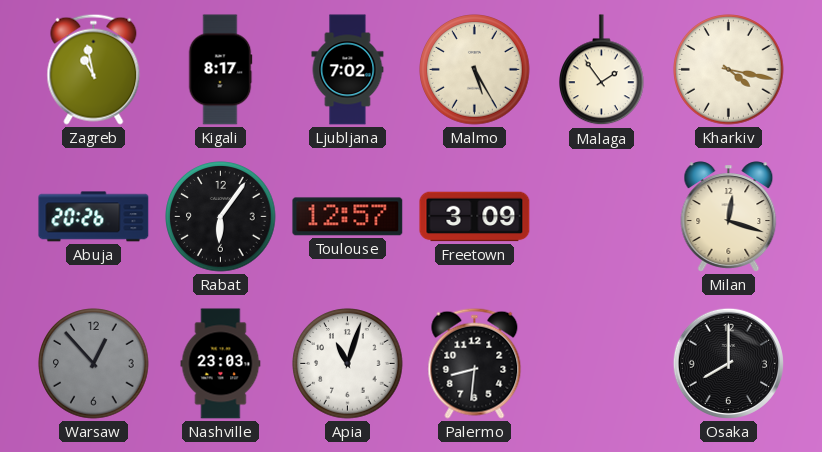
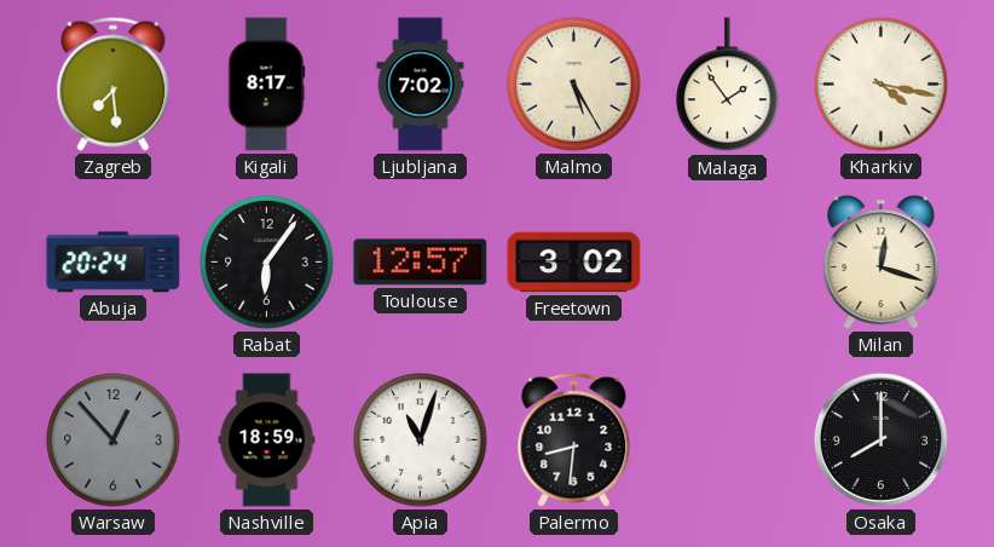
Zagreb: 10:58 -> 7:29
Abuja: 20:26 -> 20:24
Freetown: 3:09 -> 3:02
Nashville: 23:03 -> 18:59
